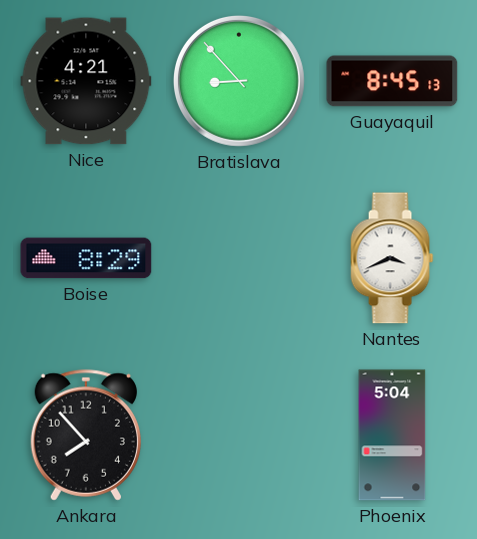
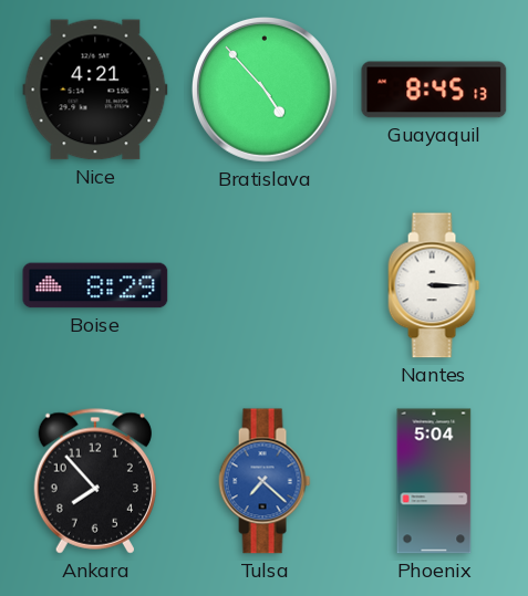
Bratislava: 8:53 -> 4:53
Nantes: 3:41 -> 3:15
Tulsa: none -> 7:22
